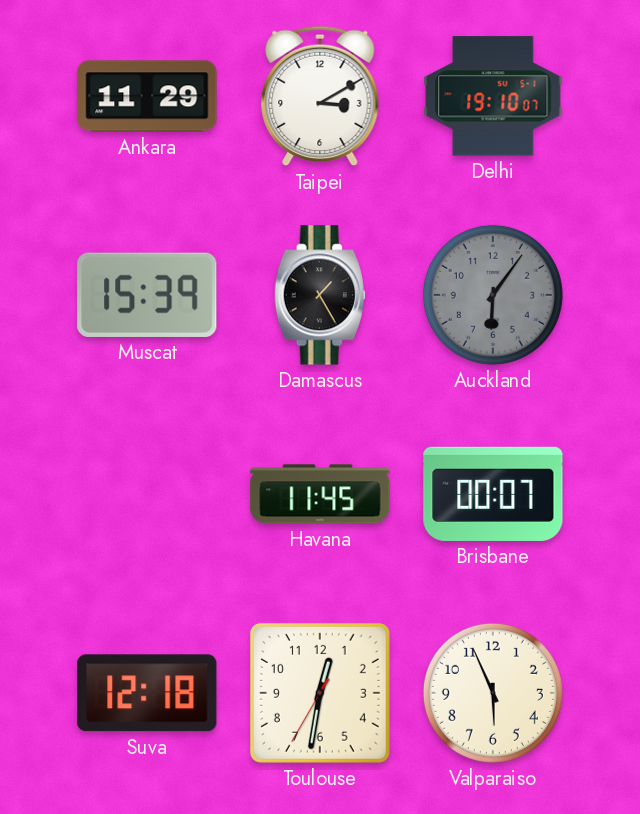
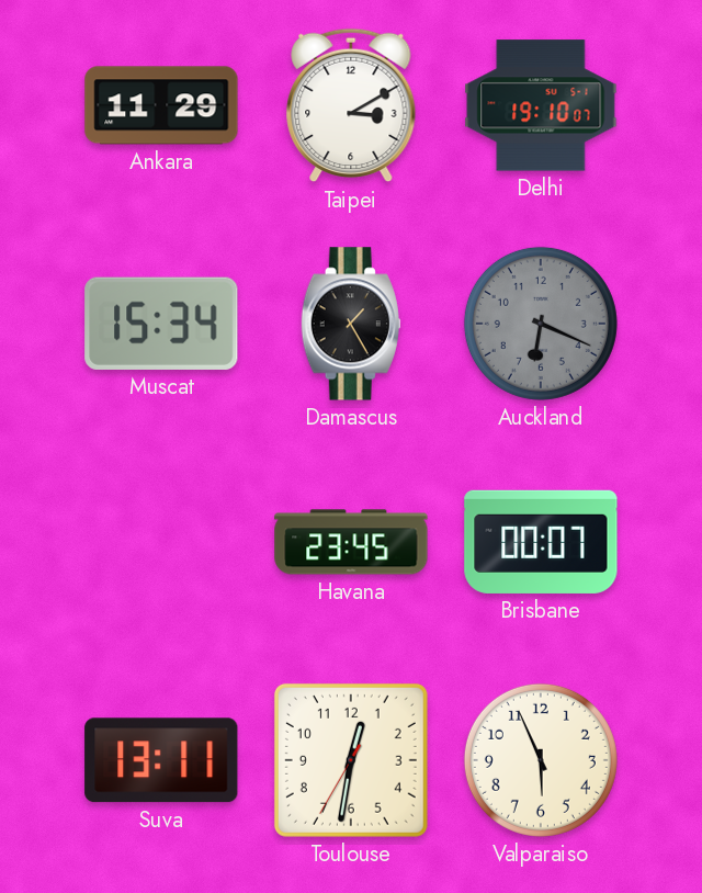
Muscat: 15:39 -> 15:34
Auckland: 6:06 -> 6:19
Havana: 11:45 -> 23:45
Suva: 12:18 -> 13:11
